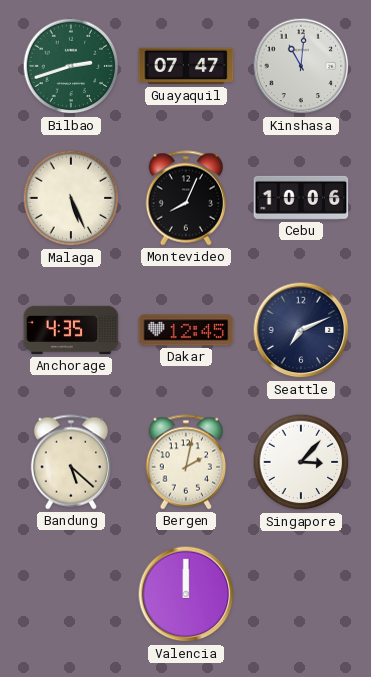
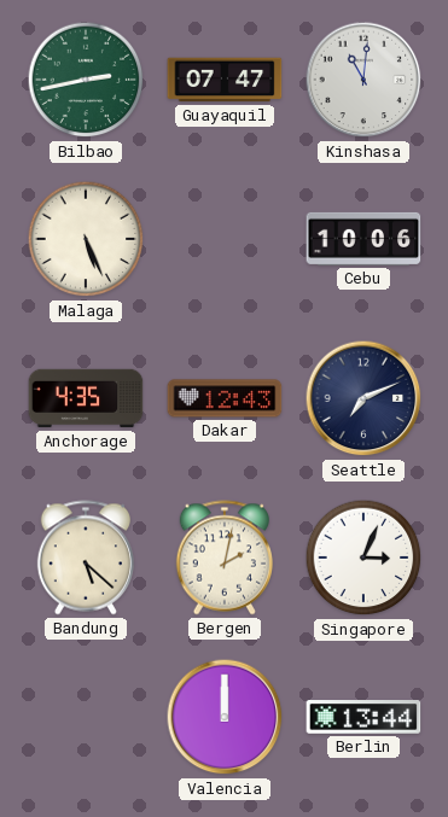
Bilbao: 2:42 -> 2:43
Montevideo: 8:04 -> none
Dakar: 12:45 -> 12:43
Singapore: 3:07 -> 3:04
Berlin: none -> 13:44
